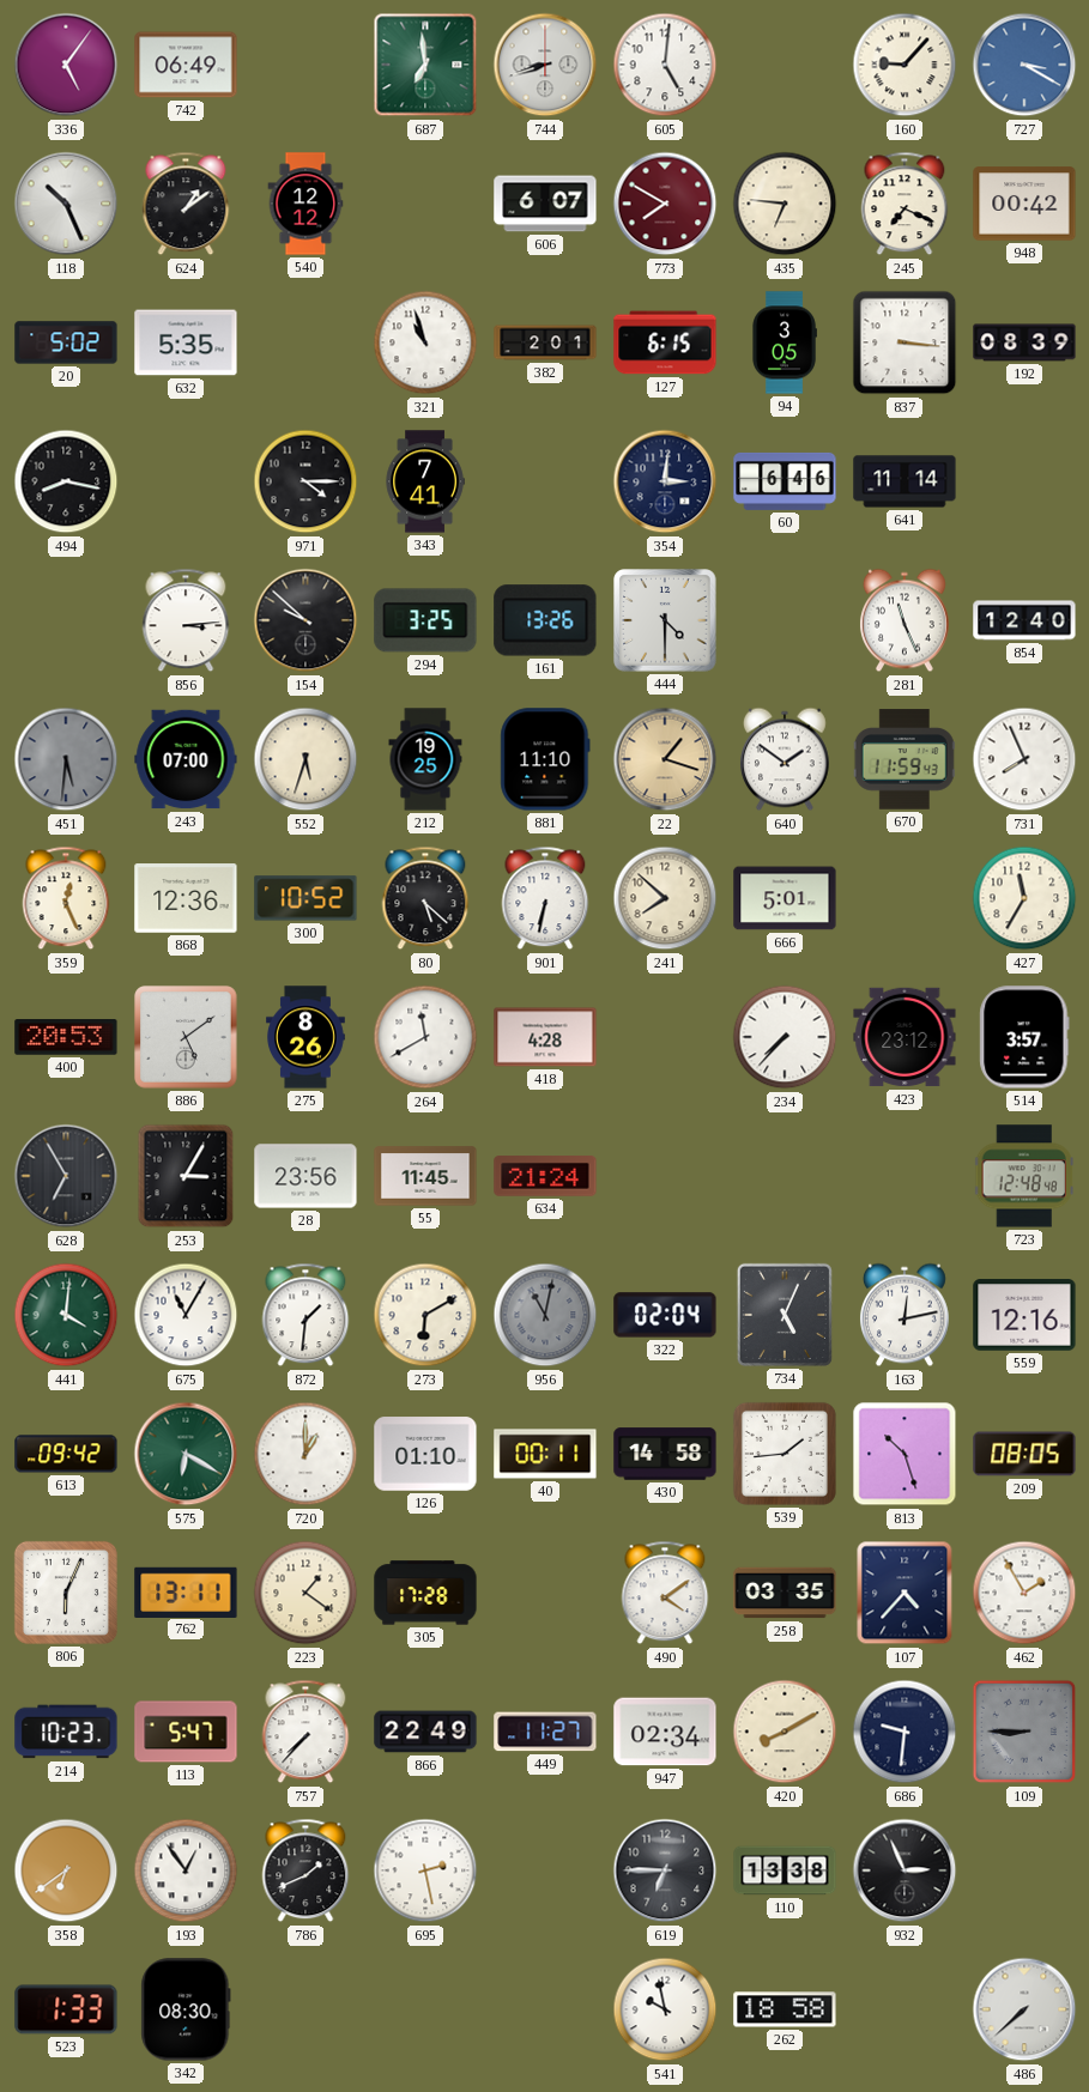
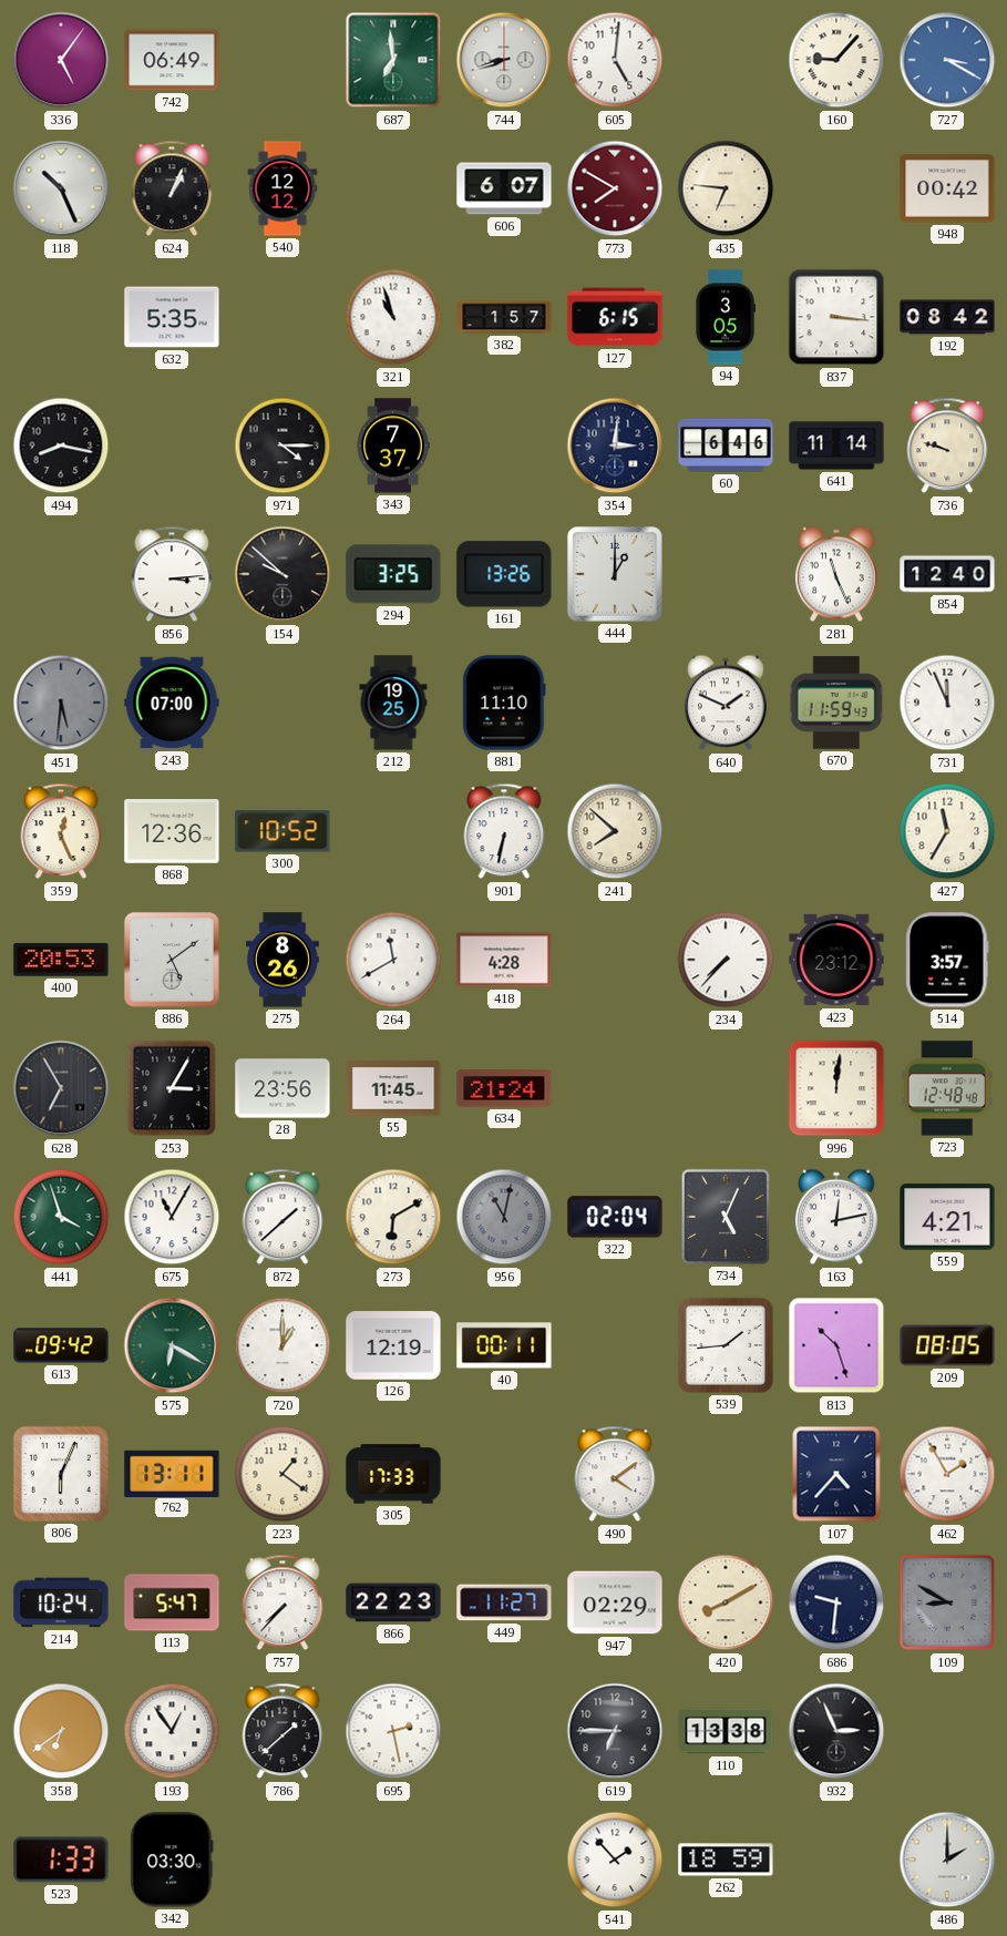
624: 1:09 -> 1:04
245: 7:19 -> none
20: 5:02 -> none
382: 2:01 -> 1:57
192: 08:39 -> 08:42
343: 7:41 -> 7:37
736: none -> 9:48
444: 4:30 -> 1:00
552: 5:33 -> none
22: 1:18 -> none
640: 1:51 -> 1:49
731: 7:56 -> 11:56
80: 5:22 -> none
666: 5:01 -> none
996: none -> 12:01
441: 4:01 -> 3:57
872: 1:31 -> 1:38
559: 12:16 -> 4:21
126: 01:10 -> 12:19
430: 14:58 -> none
305: 17:28 -> 17:33
258: 03:35 -> none
214: 10:23 -> 10:24
866: 22:49 -> 22:23
947: 02:34 -> 02:29
109: 8:45 -> 8:50
786: 1:41 -> 1:38
342: 08:30 -> 03:30
541: 9:58 -> 1:53
262: 18:58 -> 18:59
486: 7:38 -> 2:00
